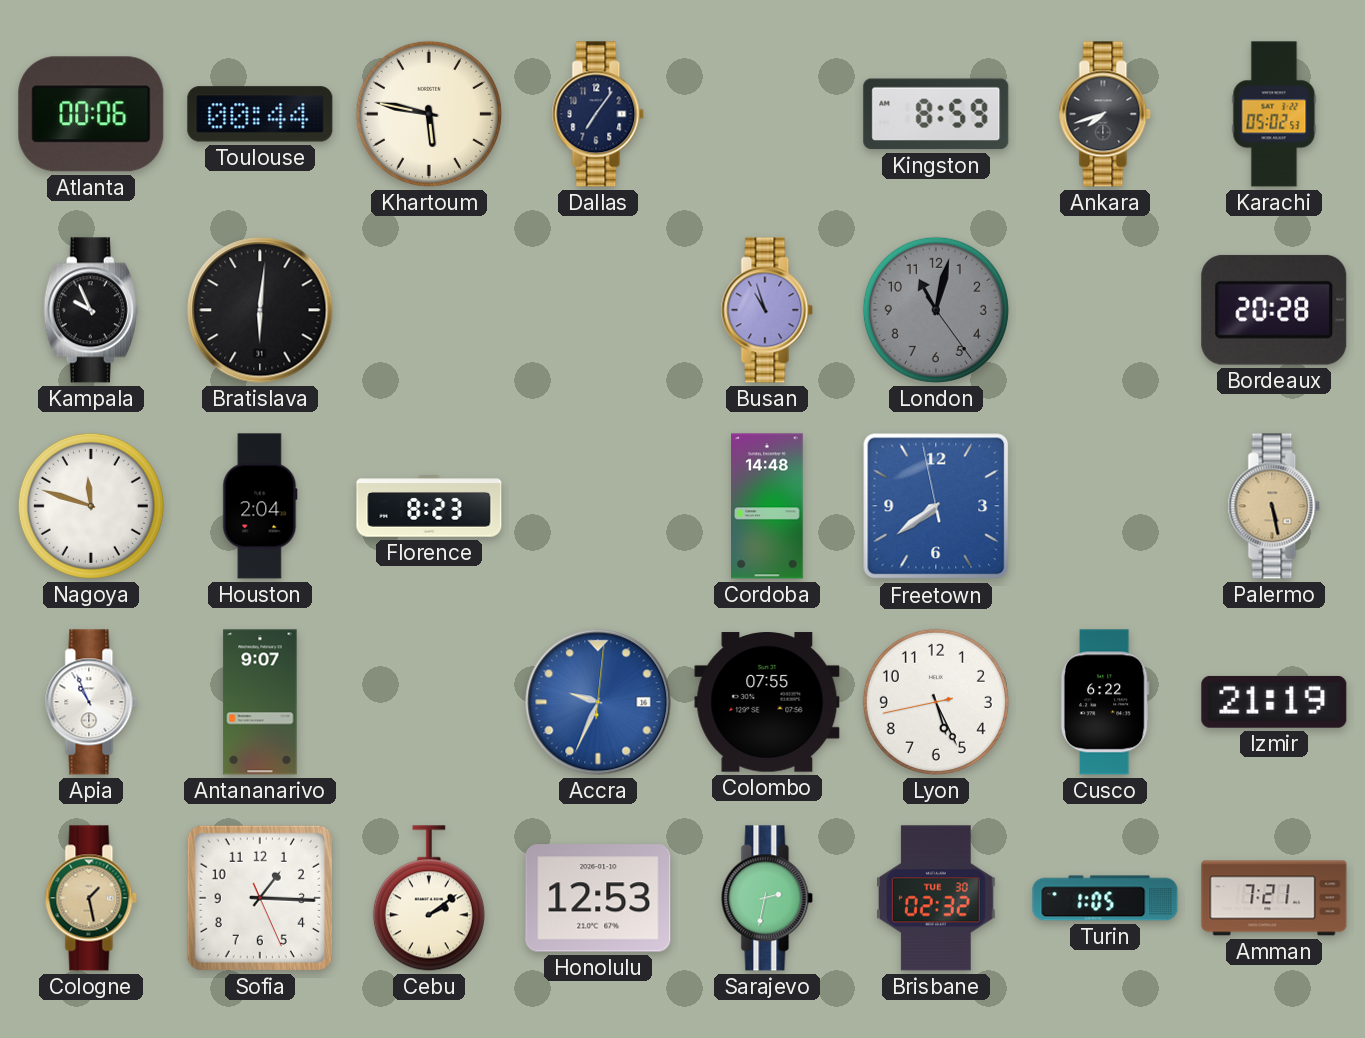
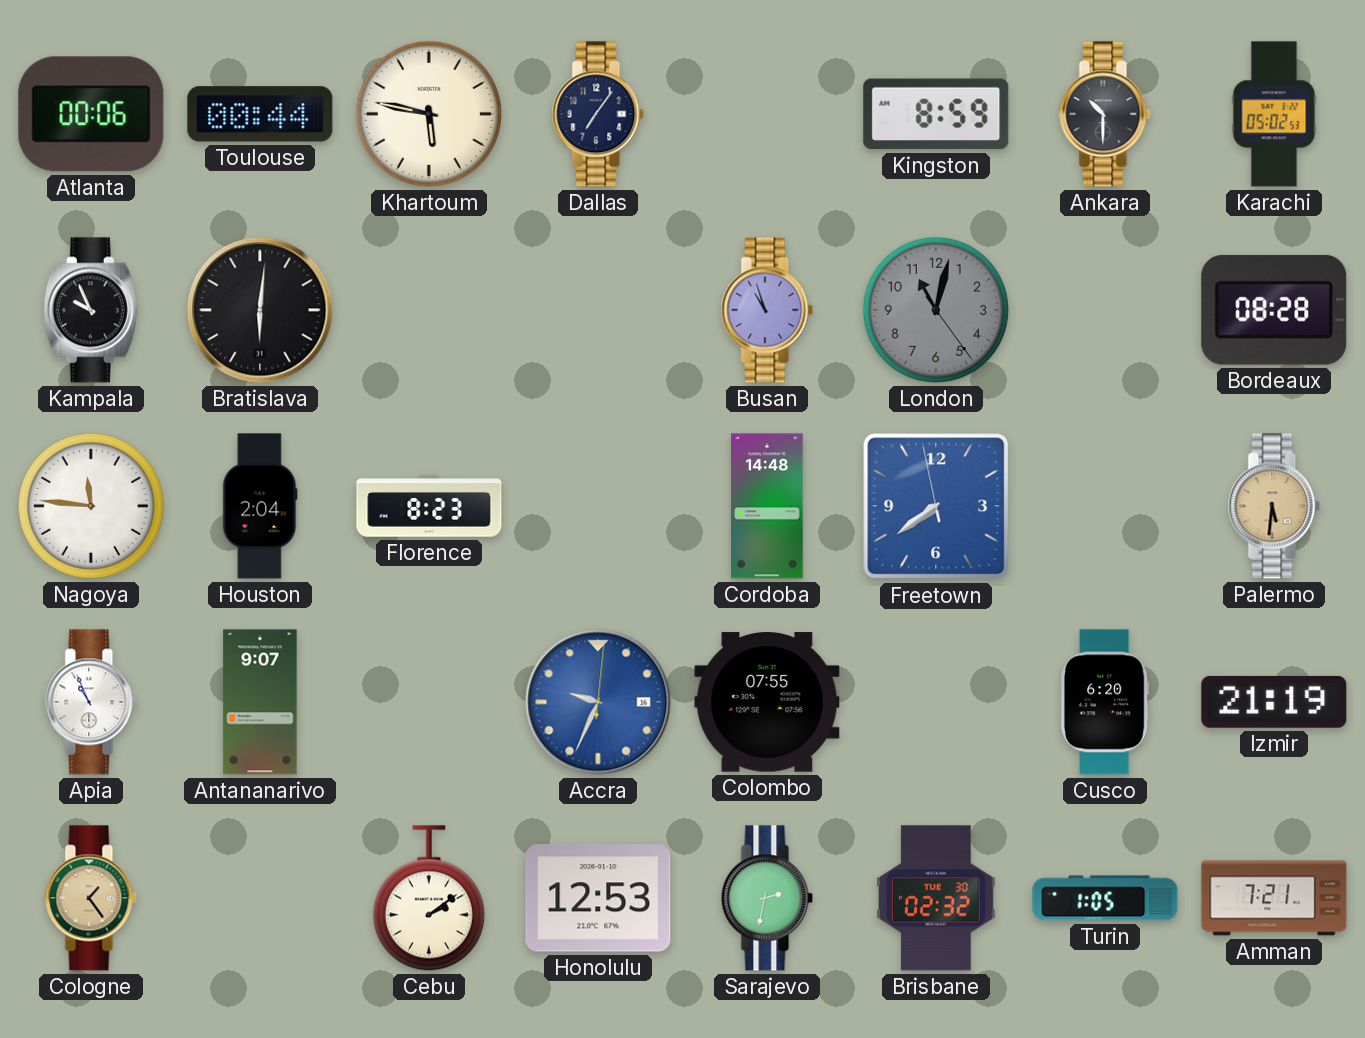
Ankara: 7:42 -> 10:30
Bordeaux: 20:28 -> 08:28
Nagoya: 11:48 -> 11:46
Palermo: 5:28 -> 5:31
Lyon: 5:25 -> none
Cusco: 6:22 -> 6:20
Cologne: 1:28 -> 1:24
Sofia: 1:15 -> none
